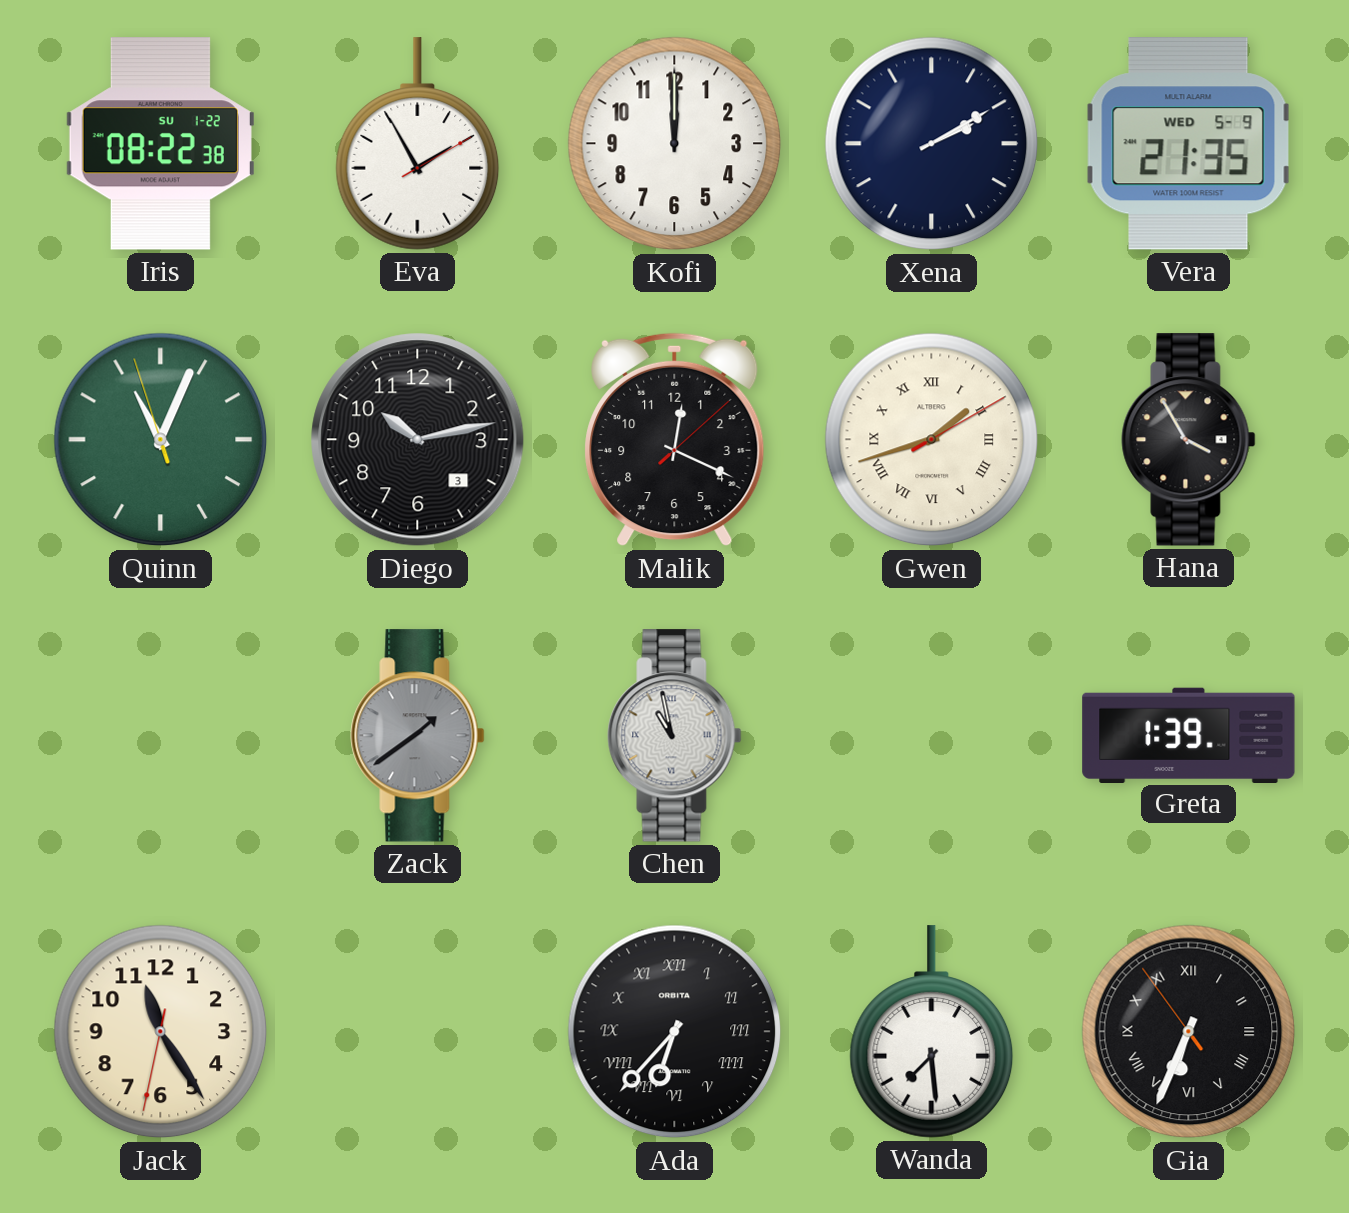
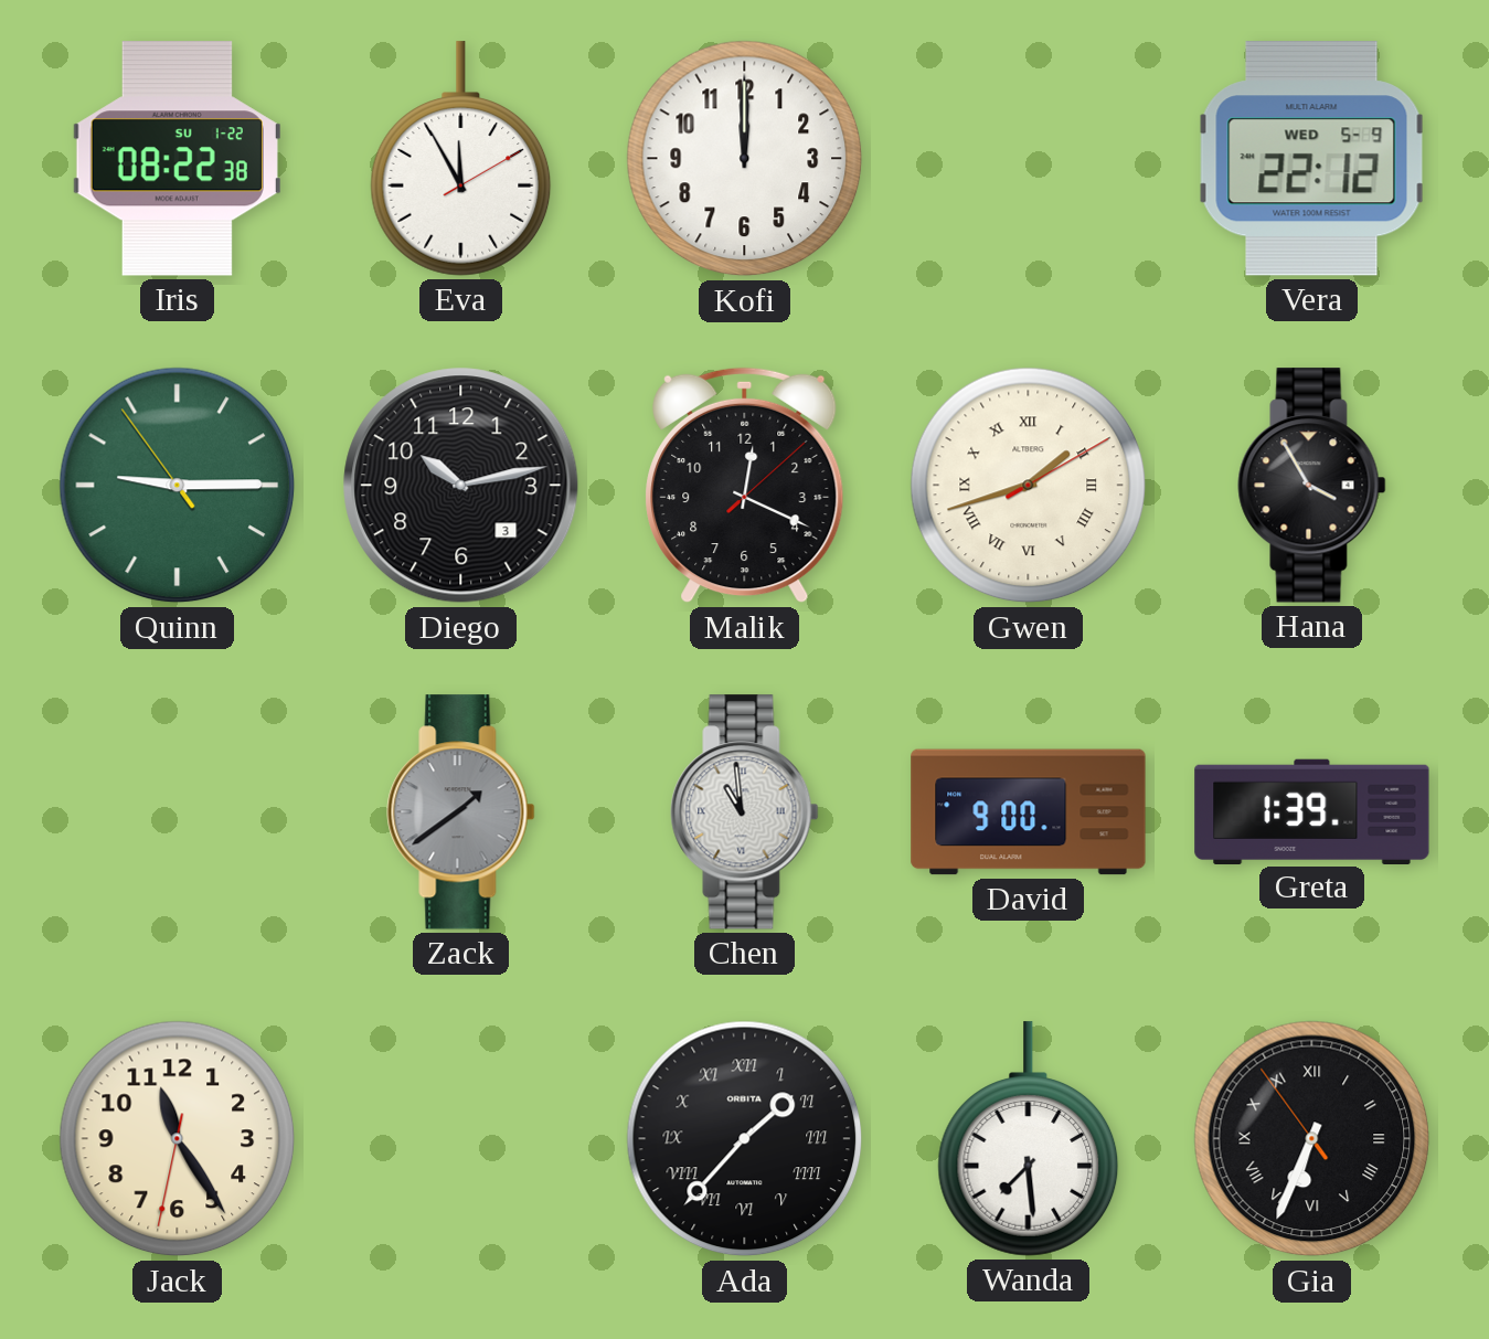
Eva: 1:55 -> 11:55
Xena: 2:10 -> none
Vera: 21:35 -> 22:12
Quinn: 11:03 -> 9:14
Chen: 10:58 -> 10:59
David: none -> 9:00
Ada: 6:37 -> 1:37
